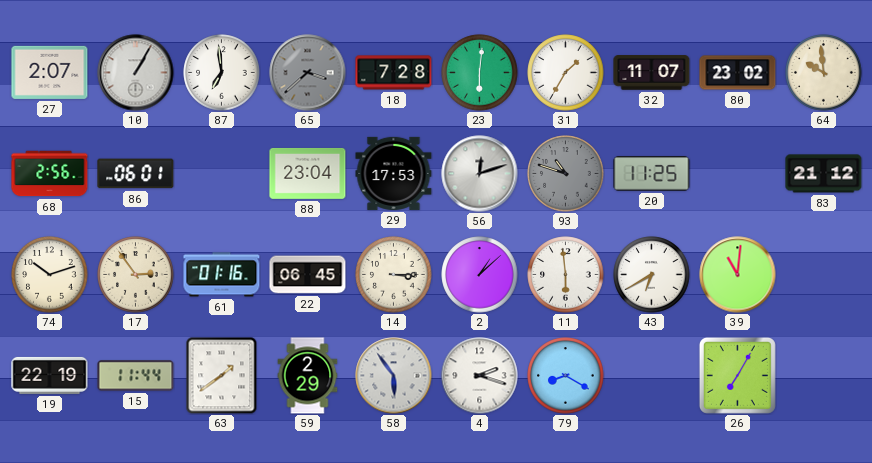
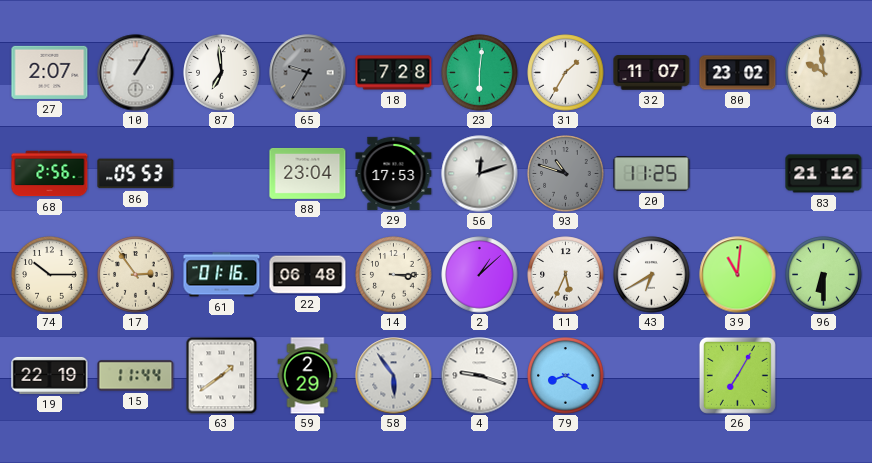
65: 3:38 -> 9:35
86: 06:01 -> 05:53
74: 10:12 -> 10:15
22: 06:45 -> 06:48
11: 5:59 -> 5:34
96: none -> 6:30
4: 2:18 -> 9:18
